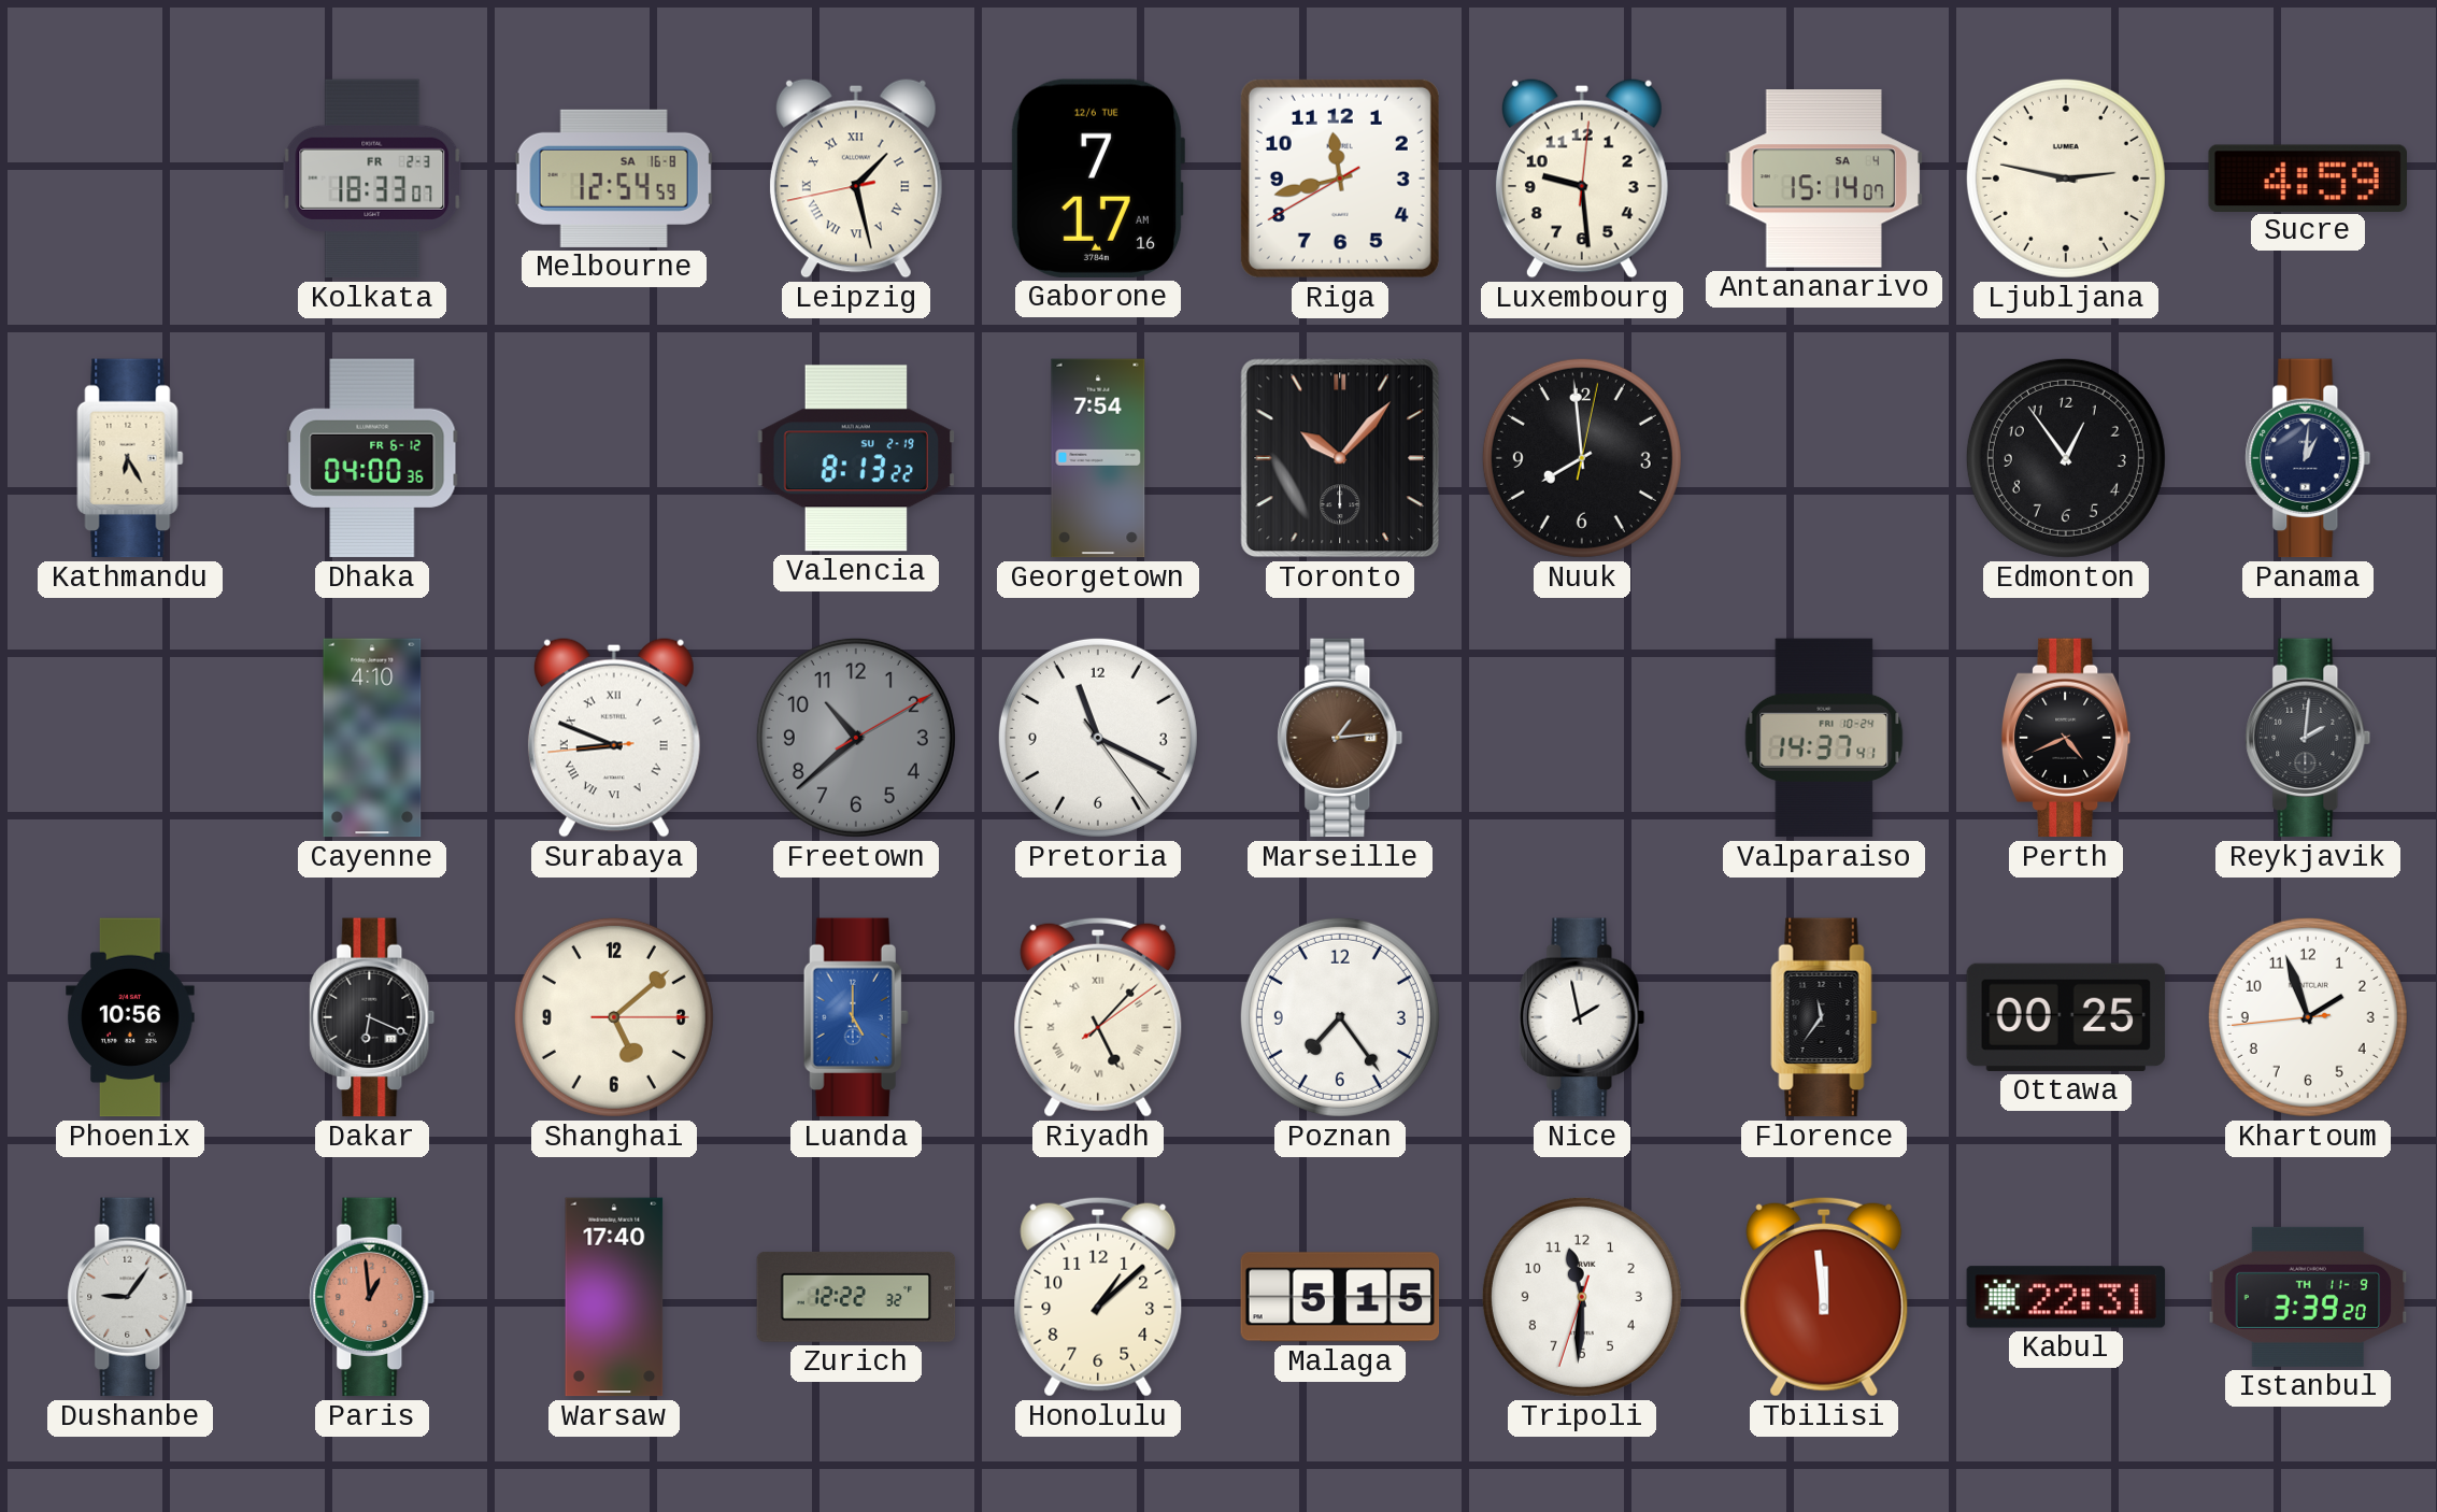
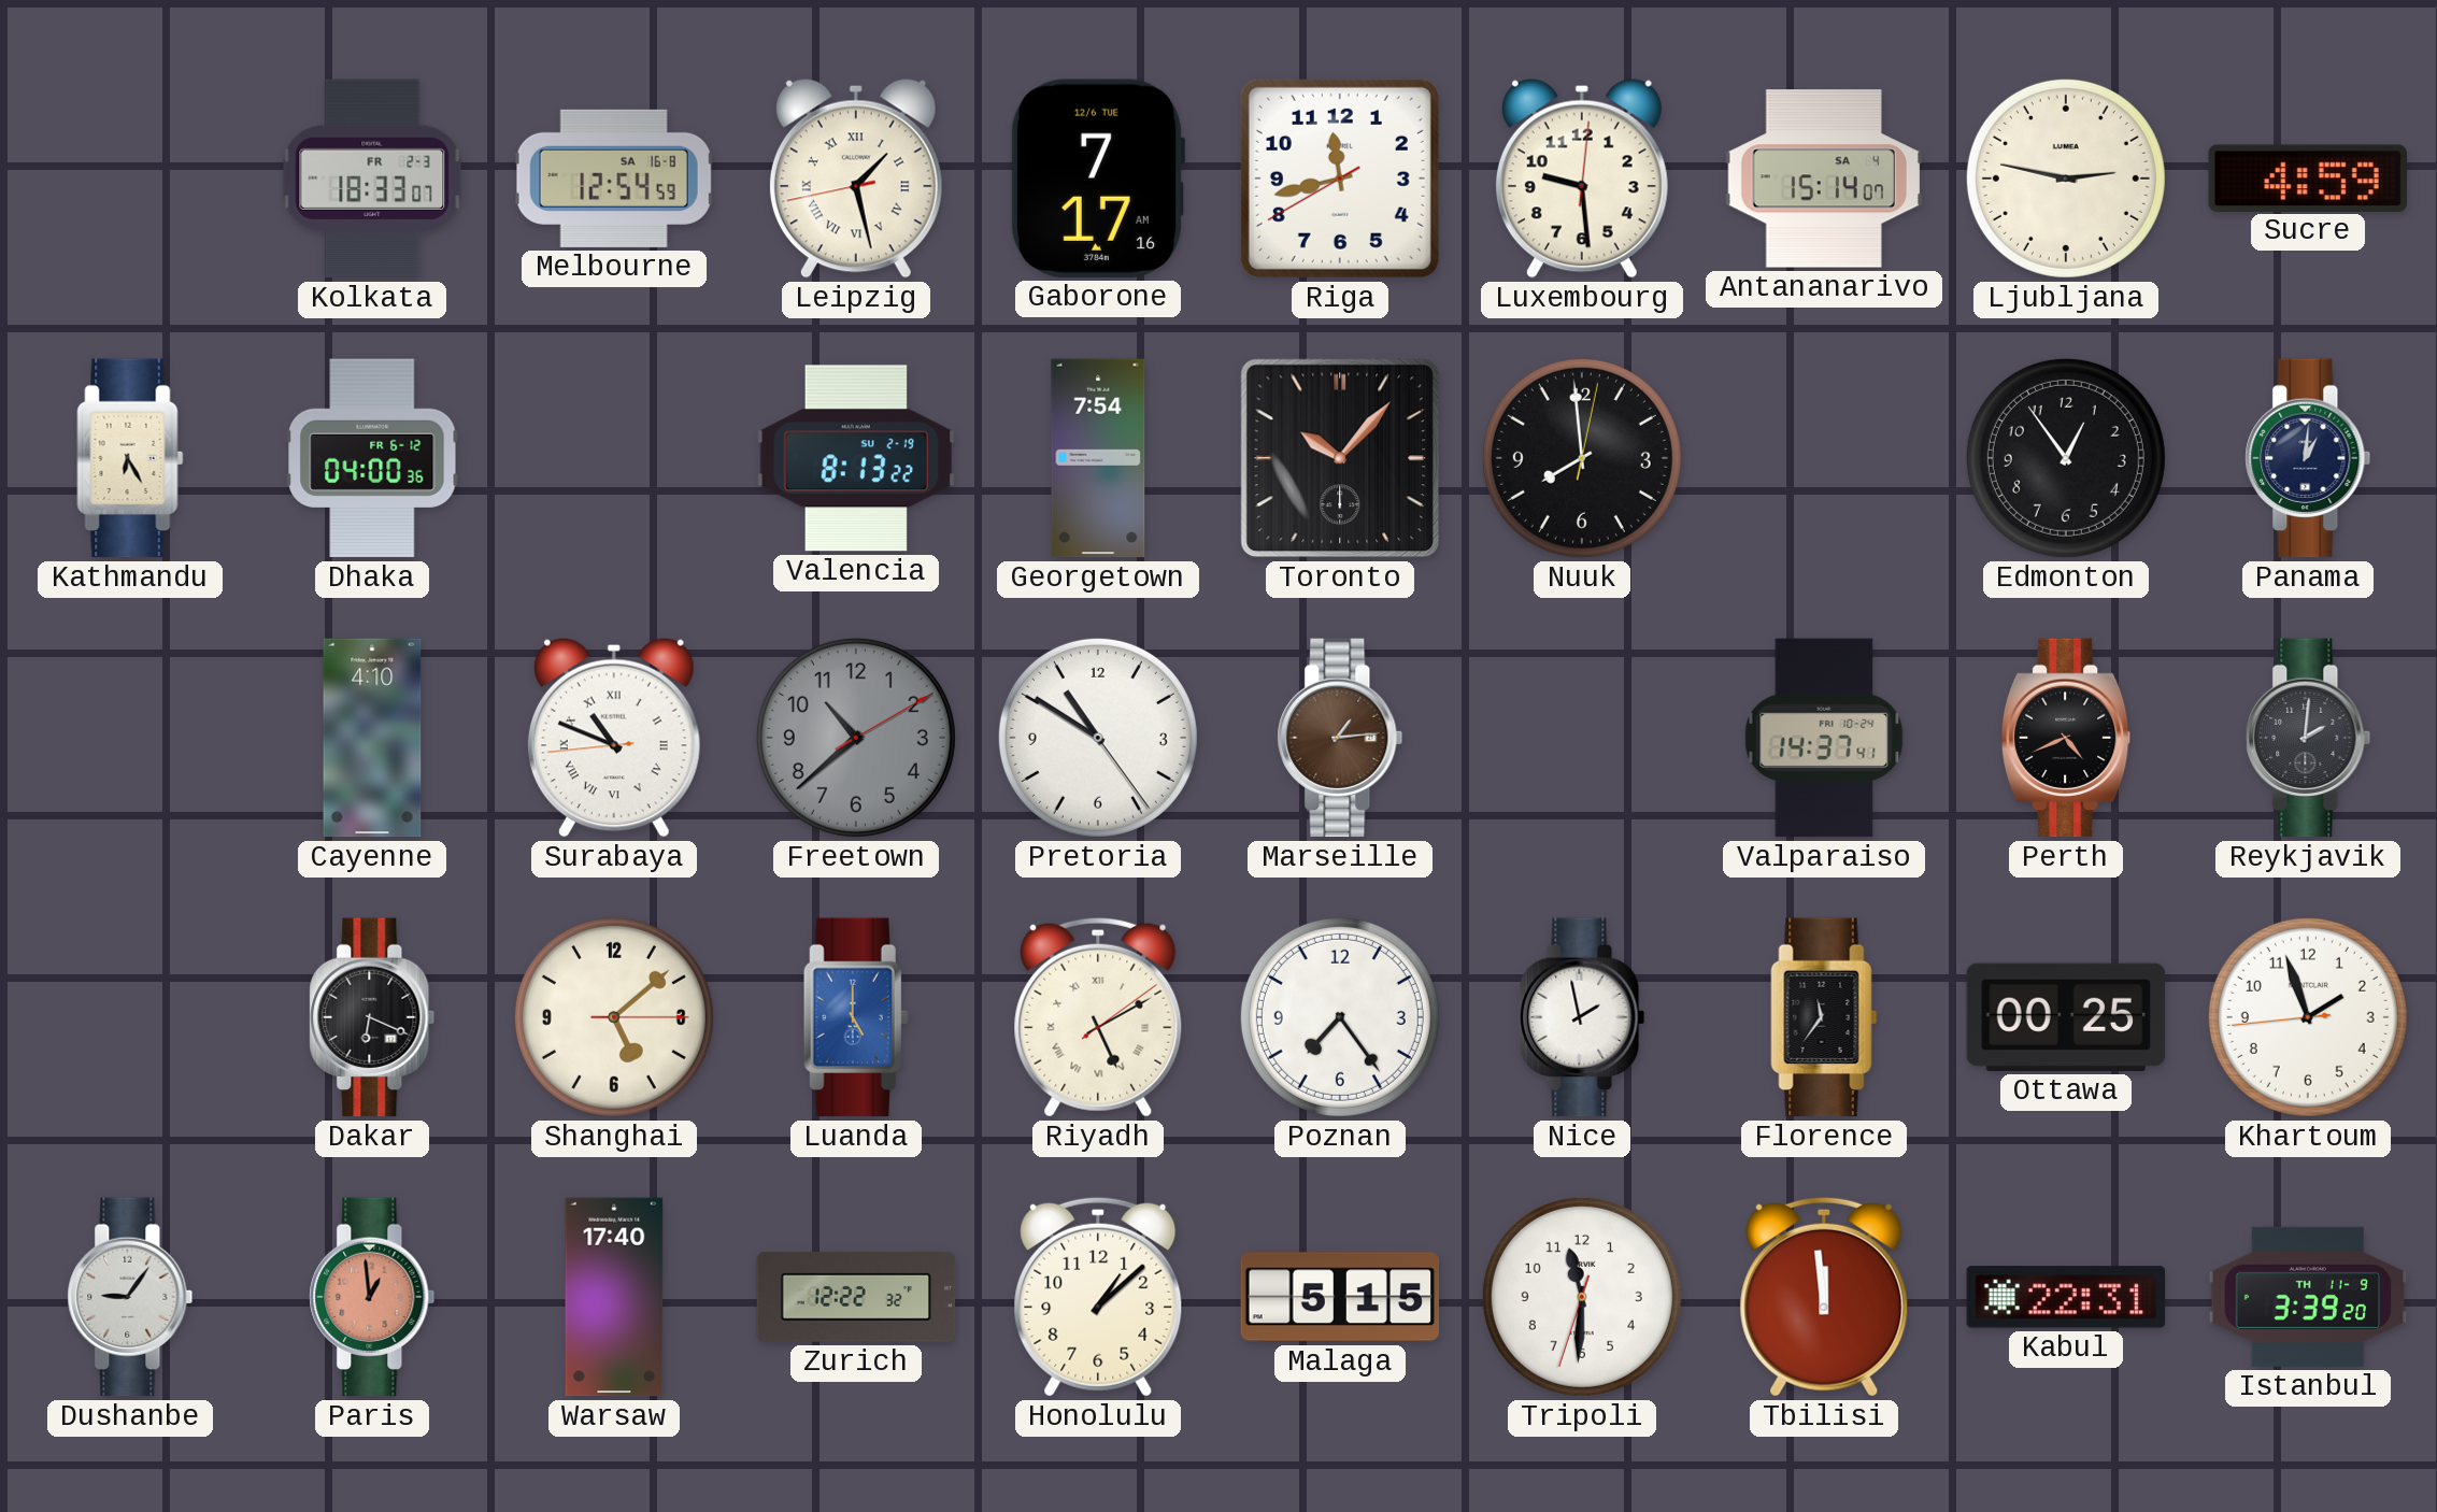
Surabaya: 8:48 -> 10:48
Pretoria: 11:19 -> 10:50
Phoenix: 10:56 -> none
Riyadh: 5:07 -> 5:10
